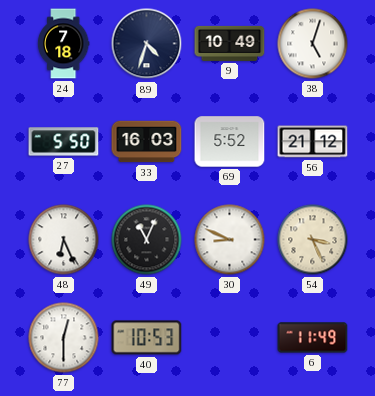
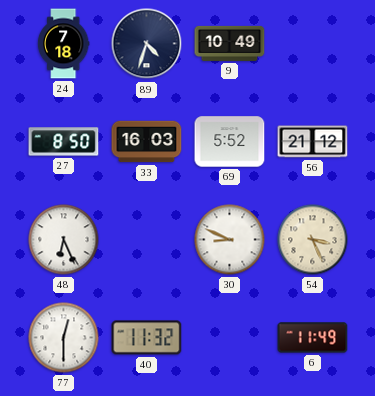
38: 5:03 -> none
27: 5:50 -> 8:50
49: 11:04 -> none
40: 10:53 -> 11:32
